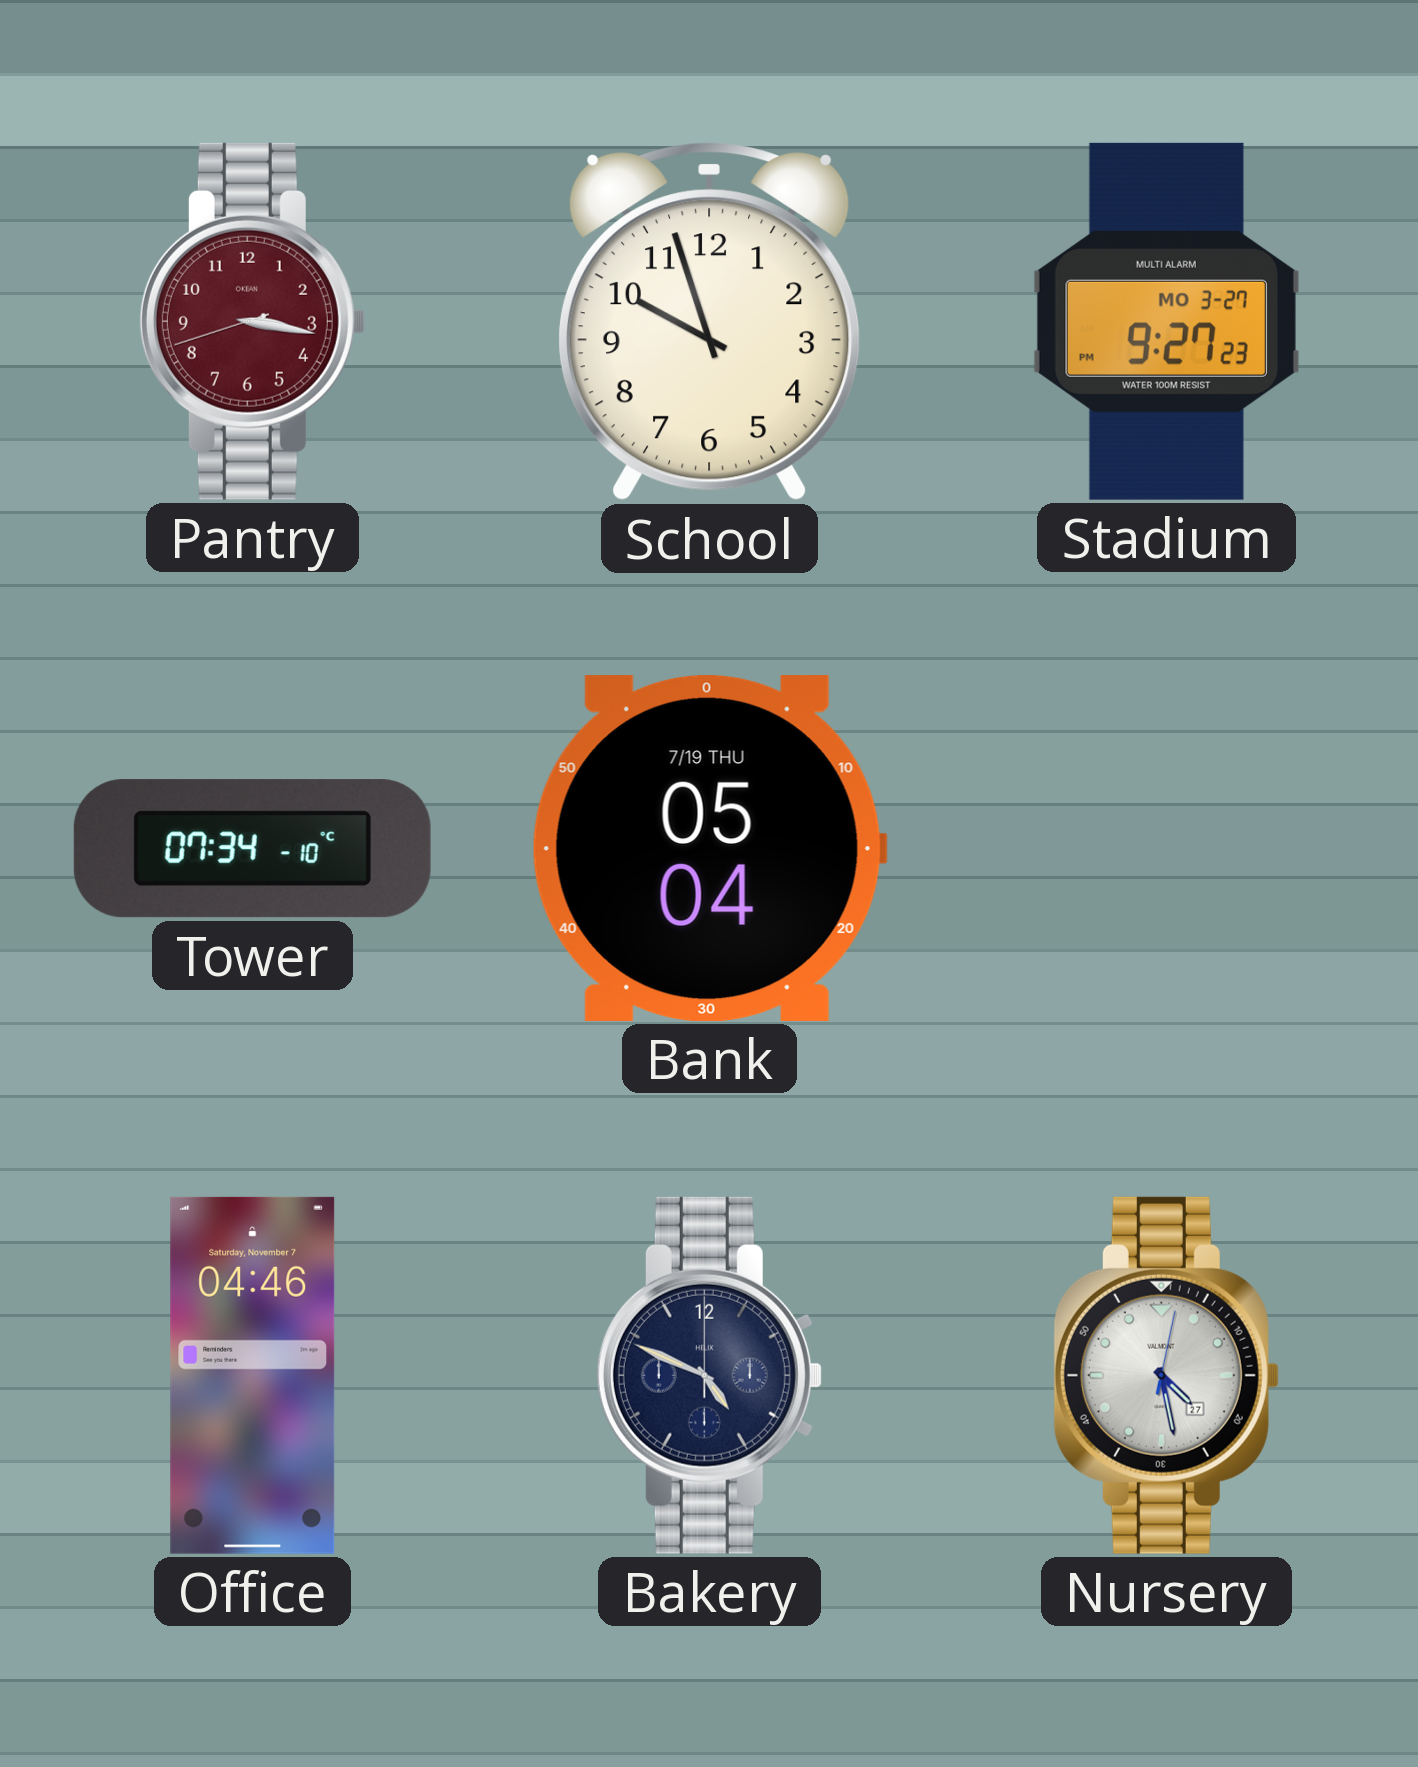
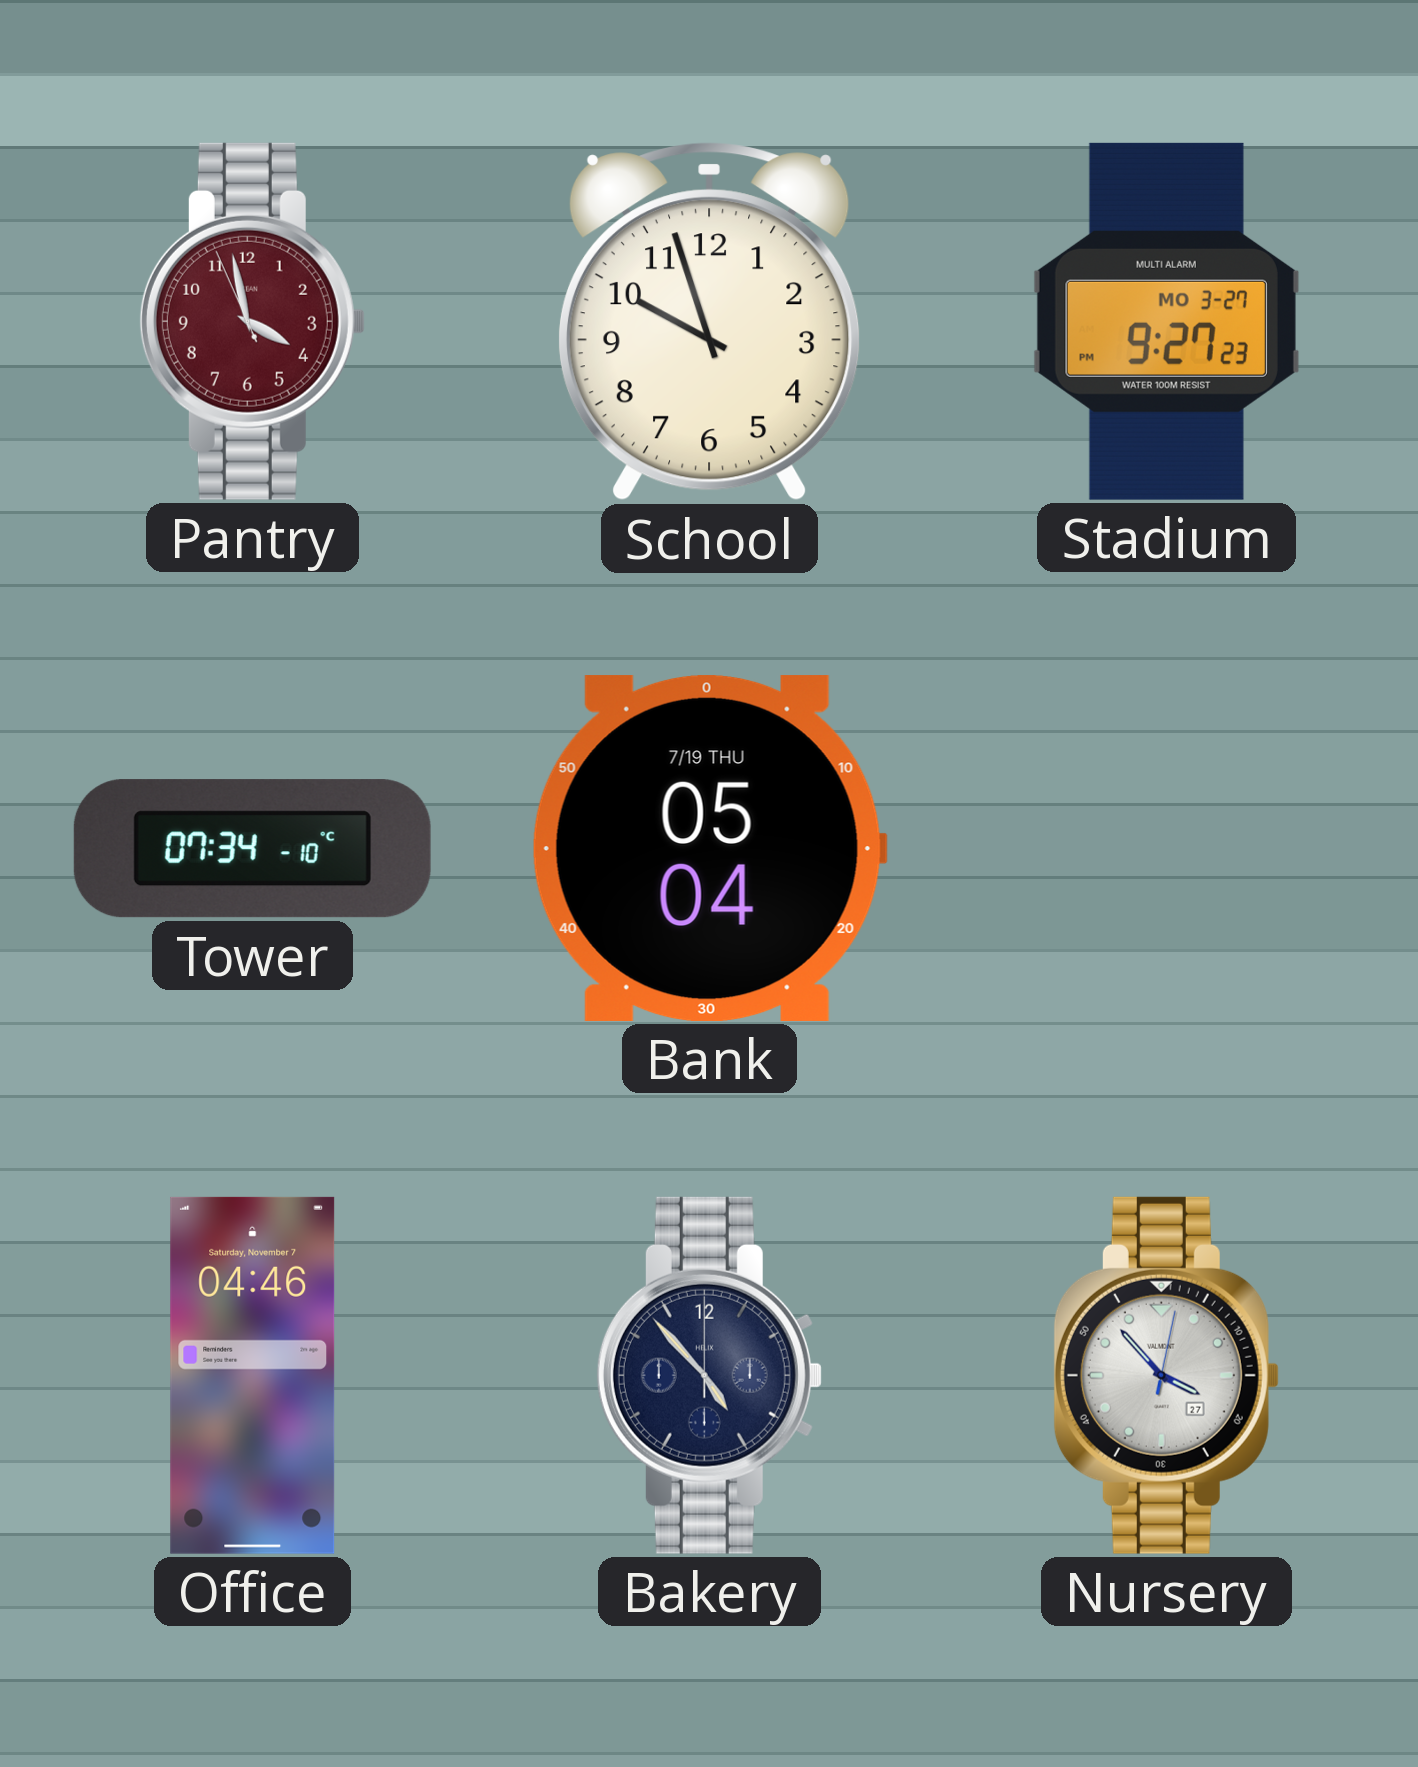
Pantry: 3:16 -> 3:57
Bakery: 4:49 -> 4:53
Nursery: 4:28 -> 3:53
